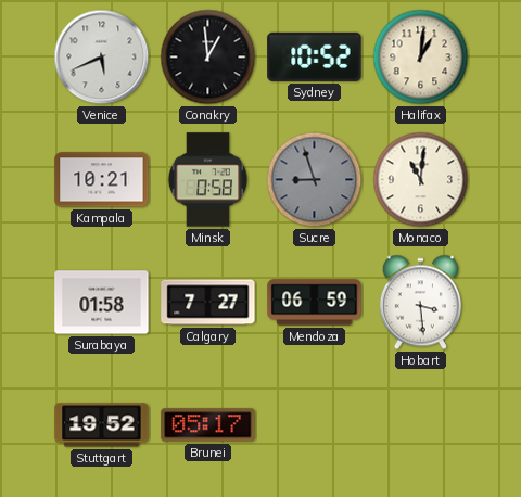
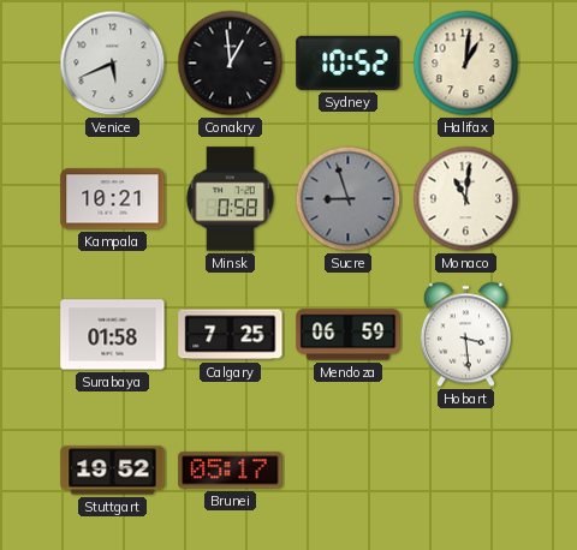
Calgary: 7:27 -> 7:25
